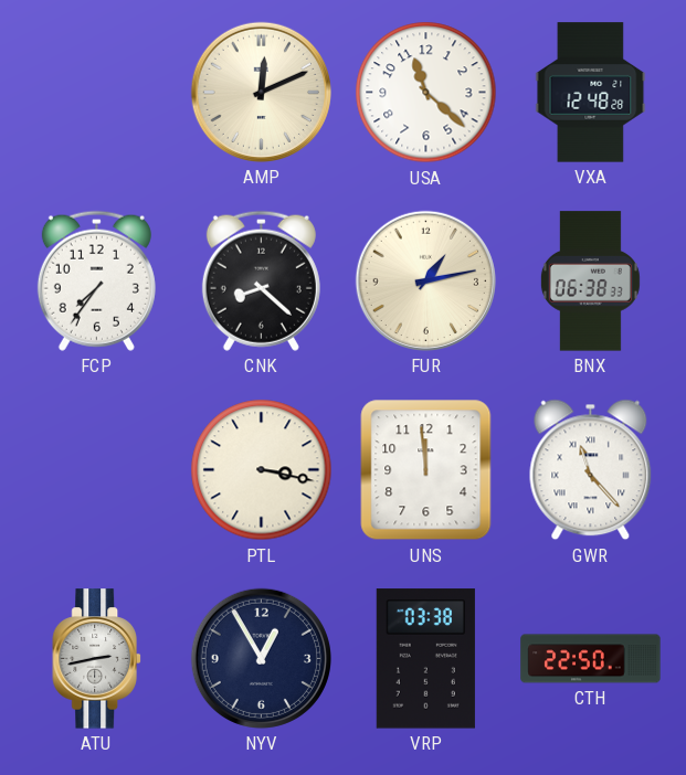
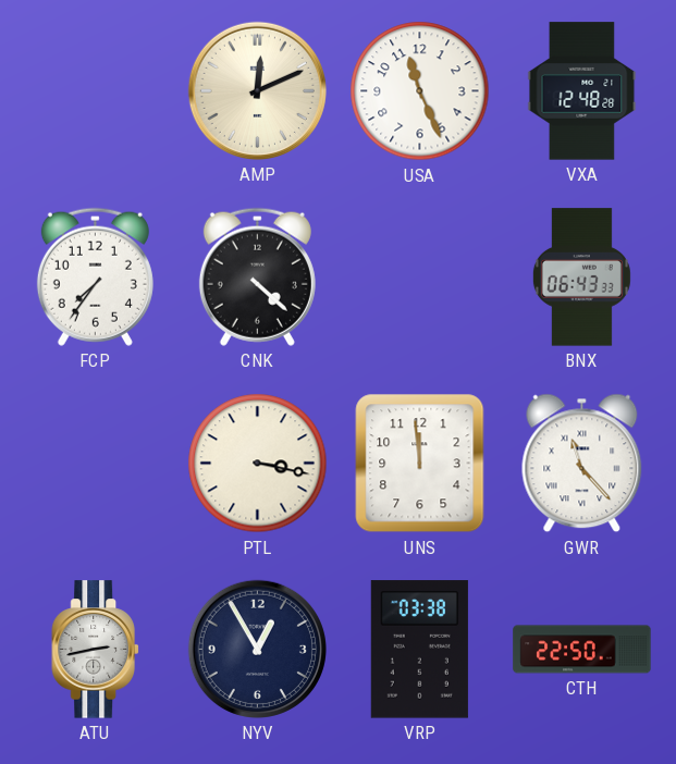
USA: 11:22 -> 11:26
CNK: 8:22 -> 4:22
FUR: 1:13 -> none
BNX: 06:38 -> 06:43
